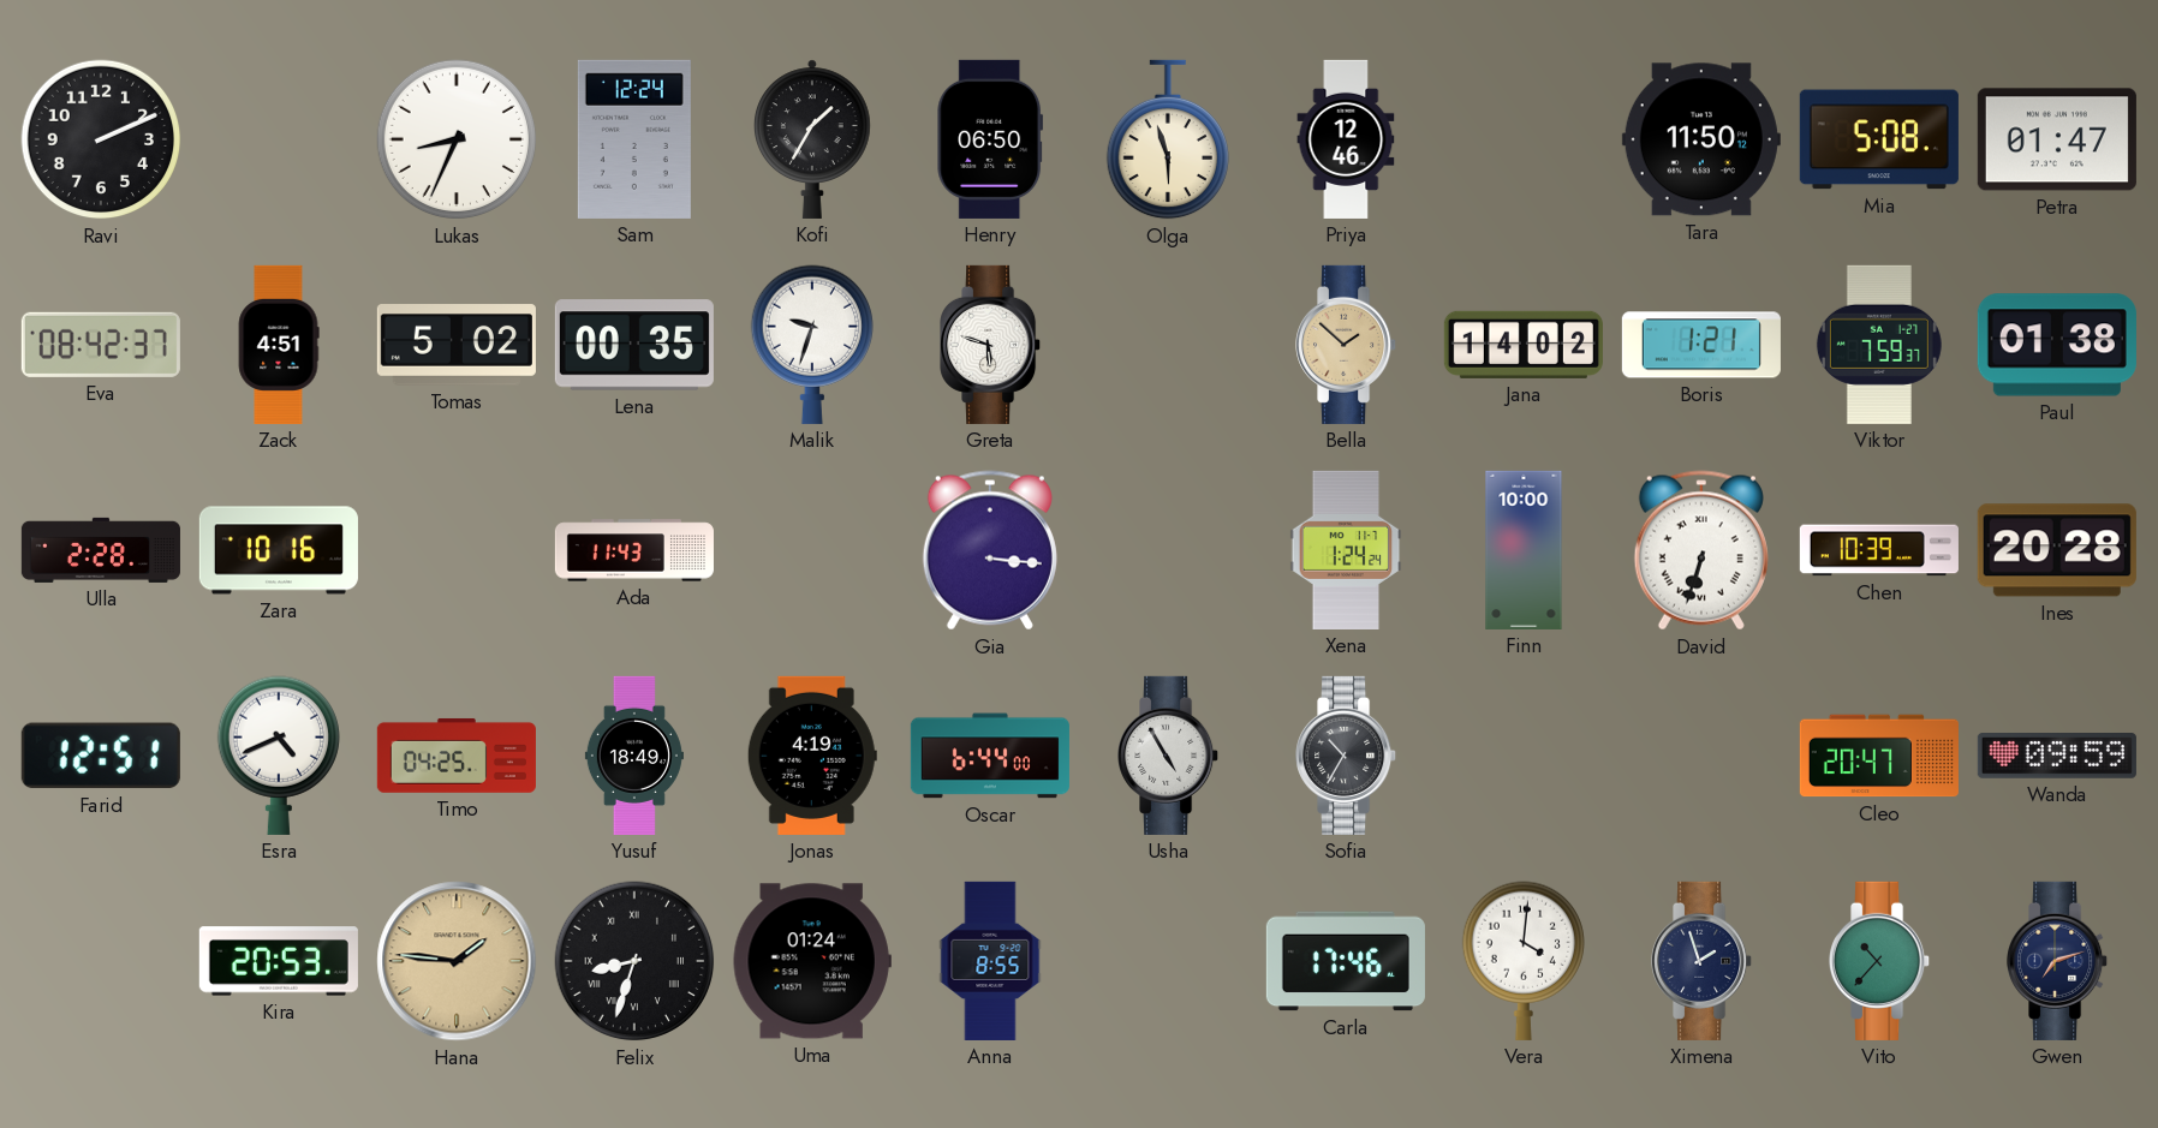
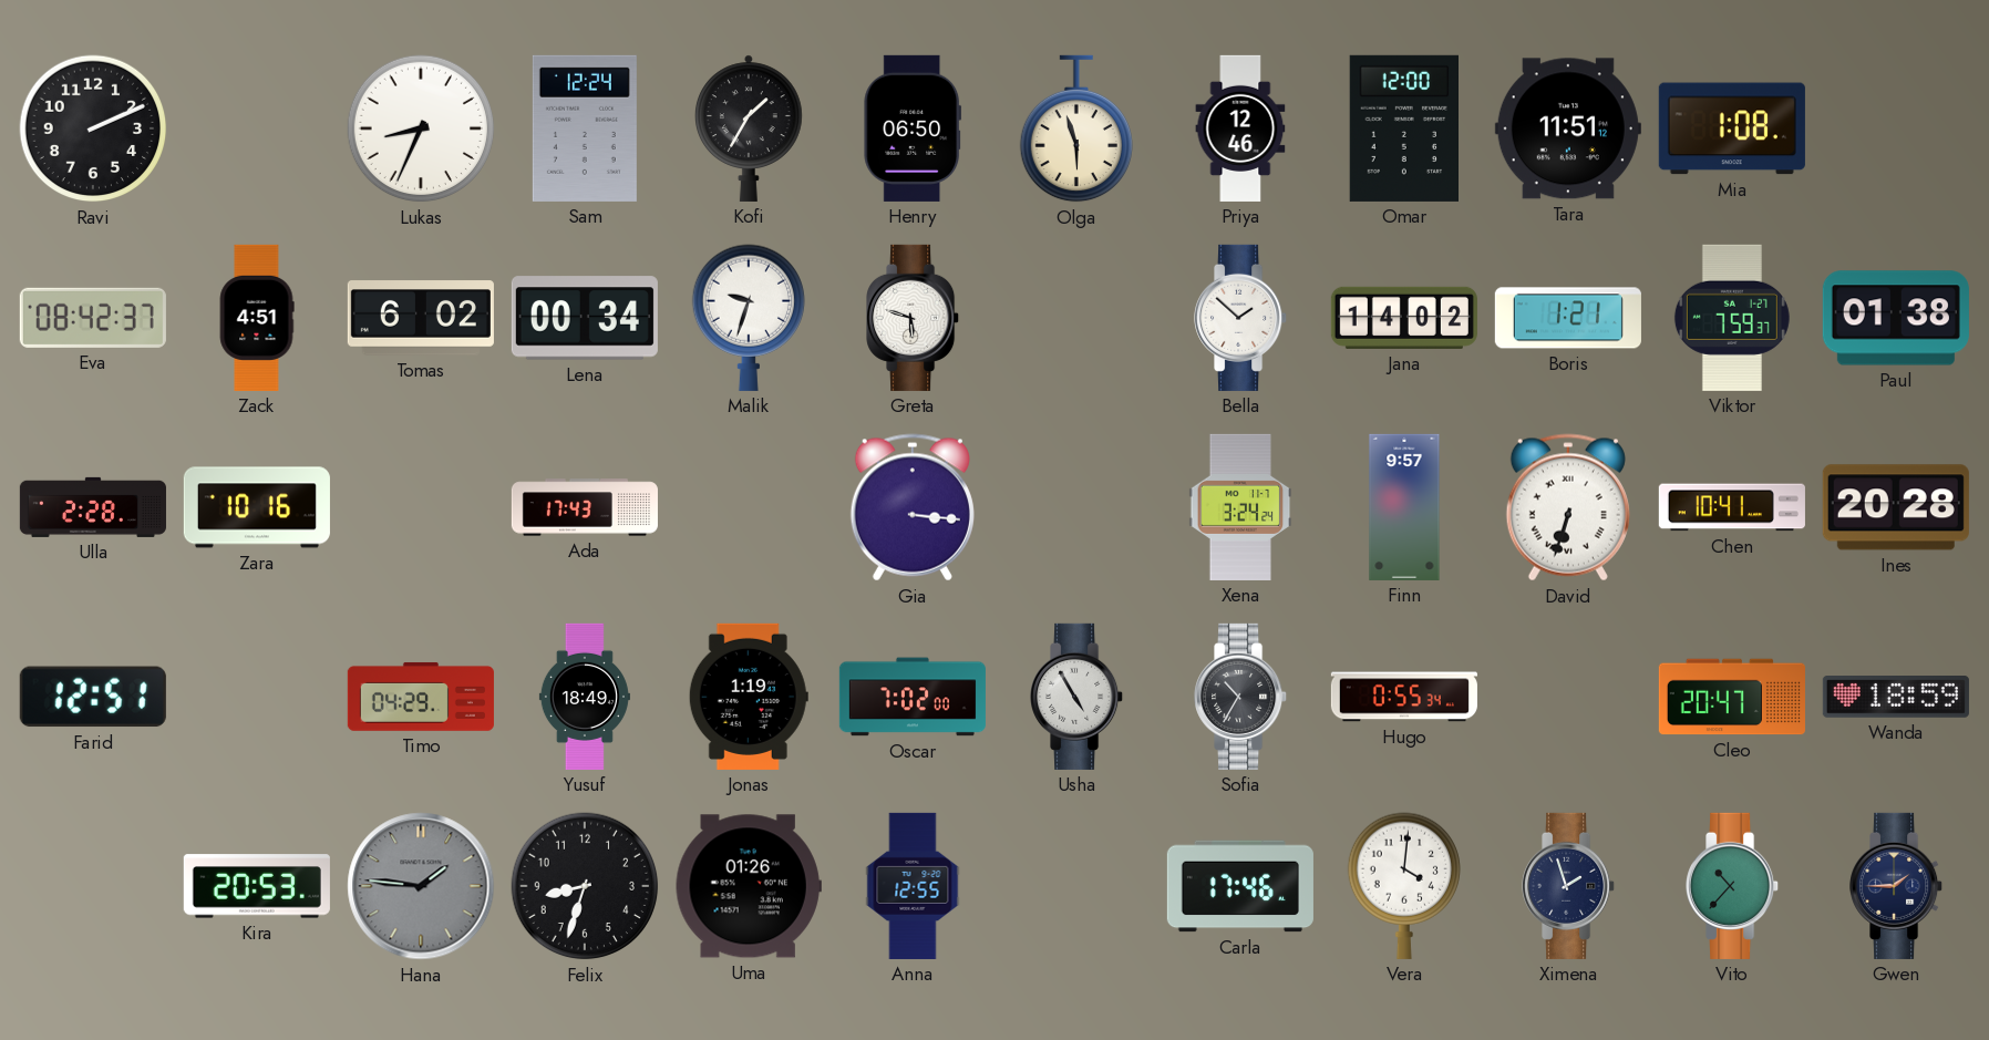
Omar: none -> 12:00
Tara: 11:50 -> 11:51
Mia: 5:08 -> 1:08
Petra: 01:47 -> none
Tomas: 5:02 -> 6:02
Lena: 00:35 -> 00:34
Bella dial: champagne -> white
Ada: 11:43 -> 17:43
Xena: 1:24 -> 3:24
Finn: 10:00 -> 9:57
Chen: 10:39 -> 10:41
Esra: 4:41 -> none
Timo: 04:25 -> 04:29
Jonas: 4:19 -> 1:19
Oscar: 6:44 -> 7:02
Hugo: none -> 0:55
Wanda: 09:59 -> 18:59
Hana dial: champagne -> grey
Felix numerals: Roman -> Arabic
Uma: 01:24 -> 01:26
Anna: 8:55 -> 12:55
Gwen: 7:12 -> 1:45
